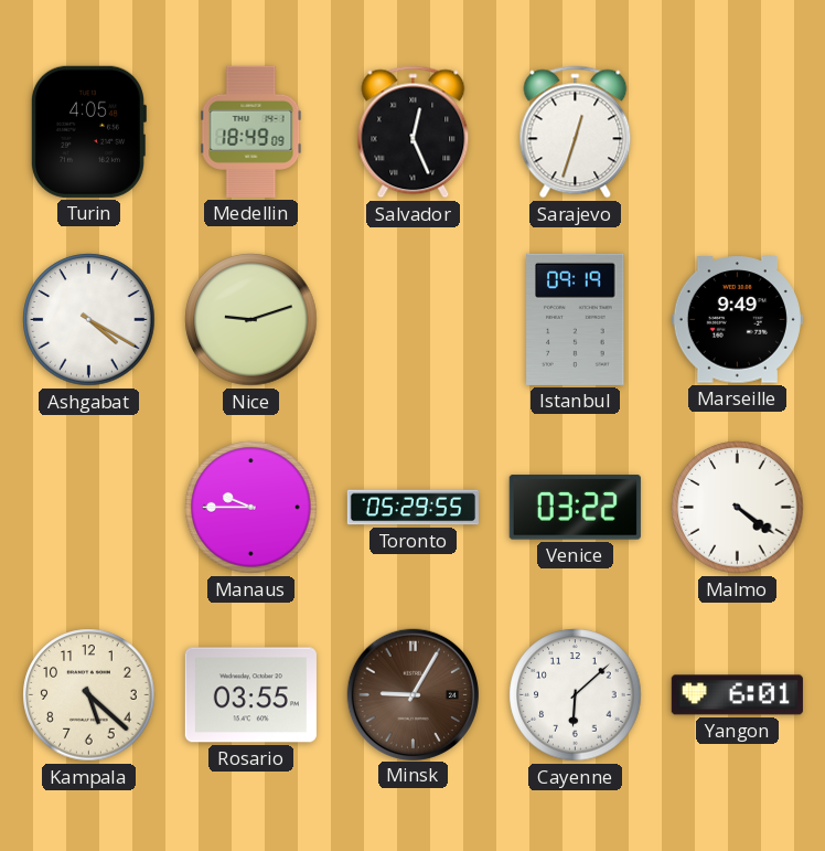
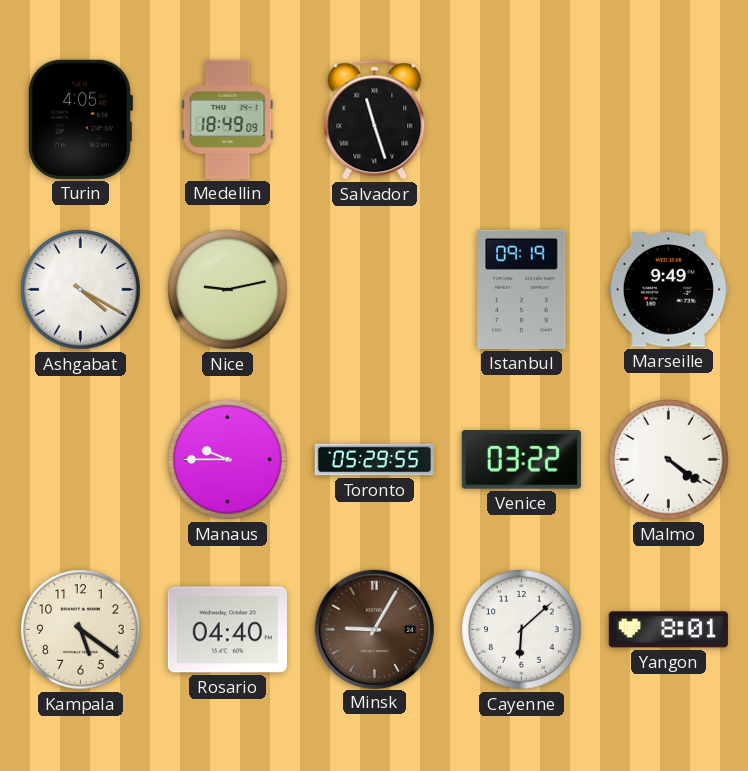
Salvador: 12:26 -> 11:27
Sarajevo: 12:33 -> none
Nice: 9:12 -> 9:13
Kampala: 5:22 -> 5:21
Rosario: 03:55 -> 04:40
Yangon: 6:01 -> 8:01
